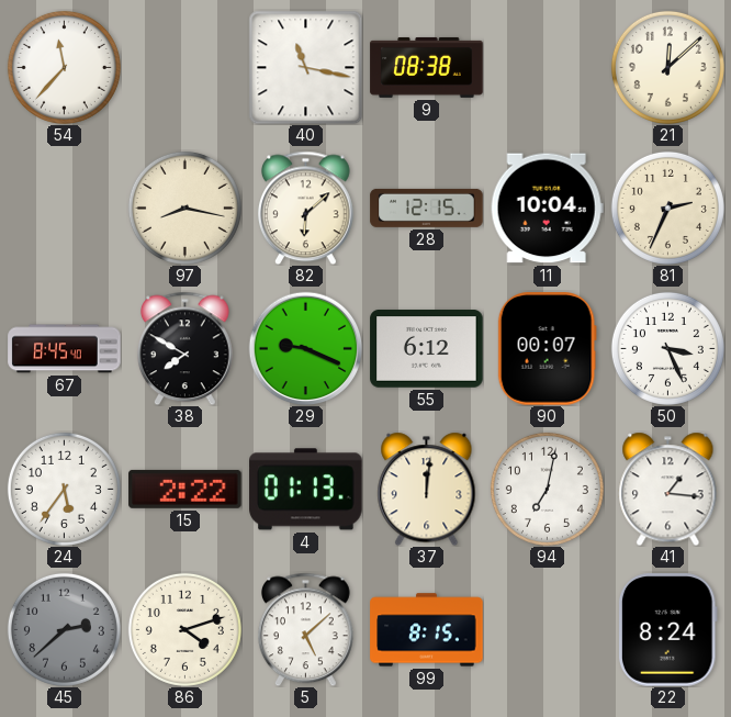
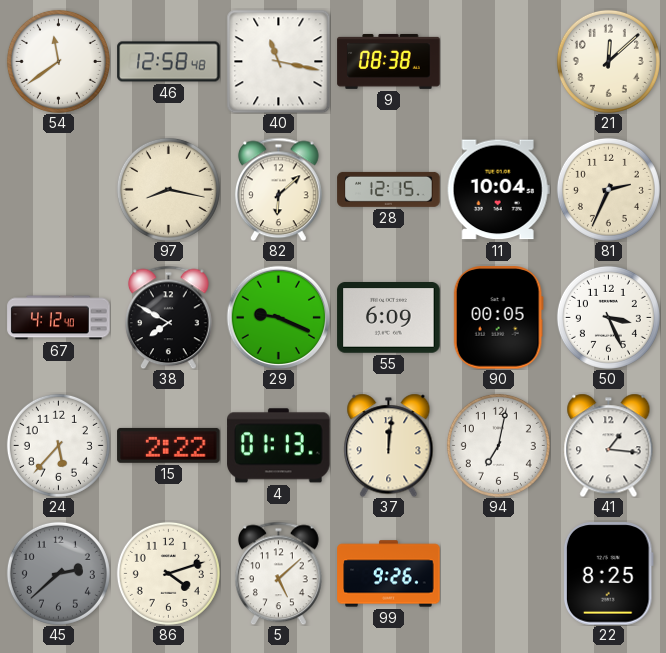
54: 11:37 -> 11:39
46: none -> 12:58
67: 8:45 -> 4:12
55: 6:12 -> 6:09
90: 00:07 -> 00:05
24: 5:36 -> 5:37
99: 8:15 -> 9:26
22: 8:24 -> 8:25
